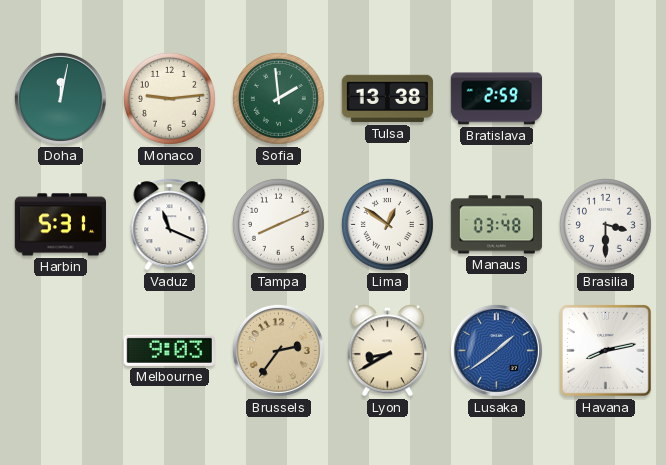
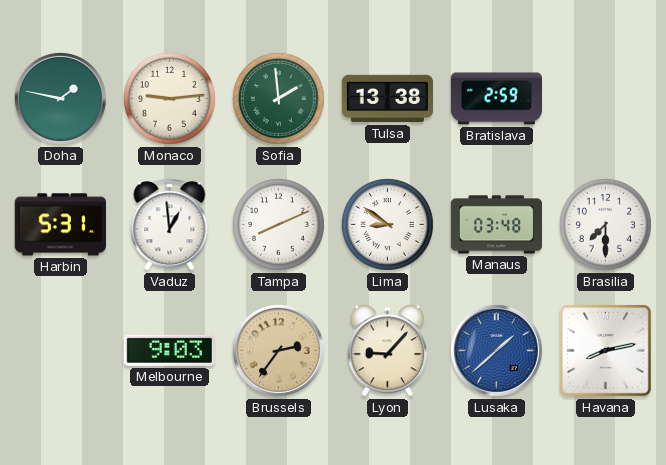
Doha: 12:02 -> 1:47
Vaduz: 11:19 -> 12:59
Lima: 12:51 -> 8:51
Brasilia: 3:30 -> 7:30
Lyon: 8:40 -> 9:07
Lusaka: 1:39 -> 1:38
